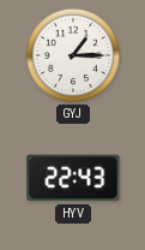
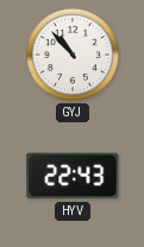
GYJ: 1:15 -> 10:53
